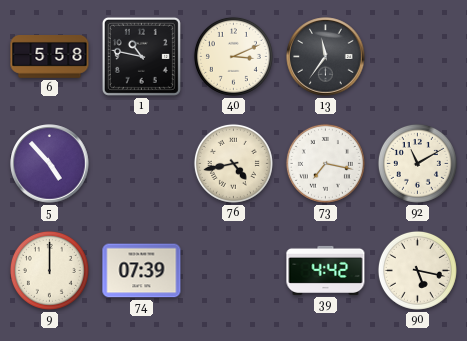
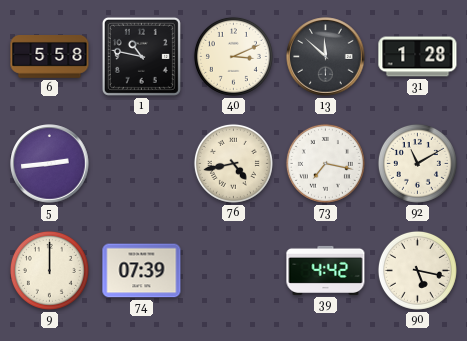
13: 11:36 -> 11:52
31: none -> 1:28
5: 4:53 -> 2:44
